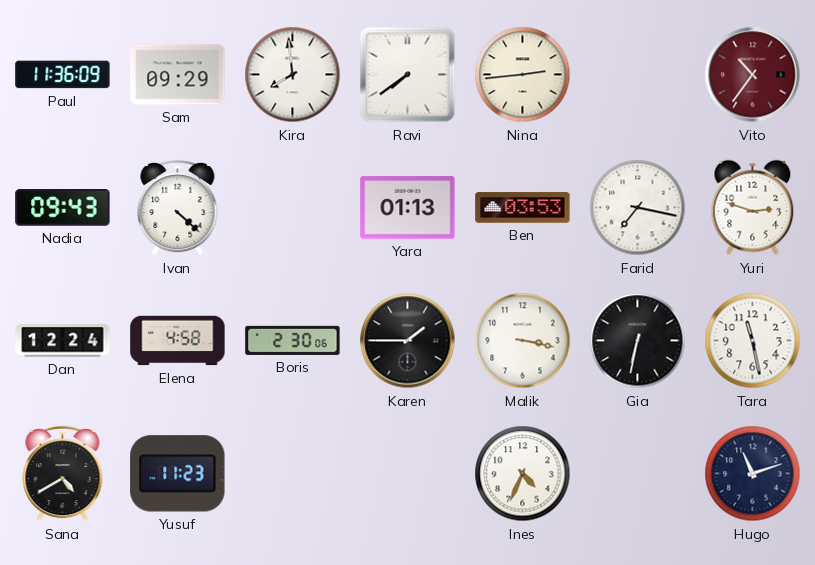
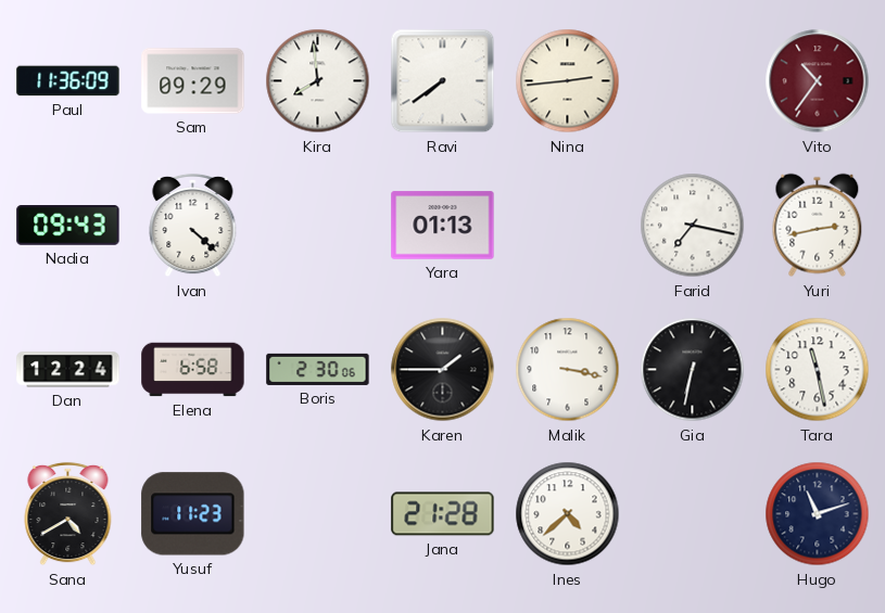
Ben: 03:53 -> none
Yuri: 2:48 -> 2:43
Elena: 4:58 -> 6:58
Jana: none -> 21:28
Ines: 4:34 -> 4:38
